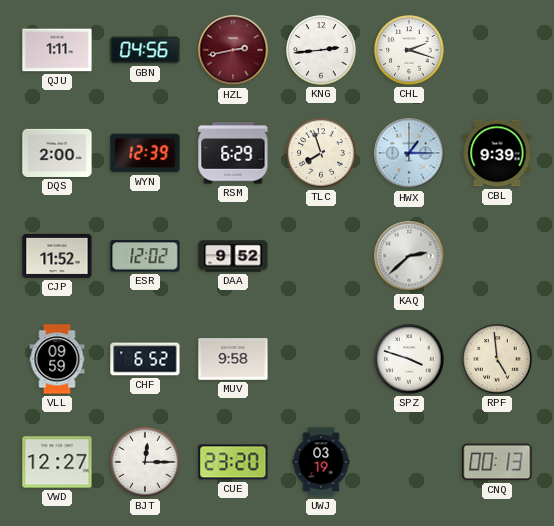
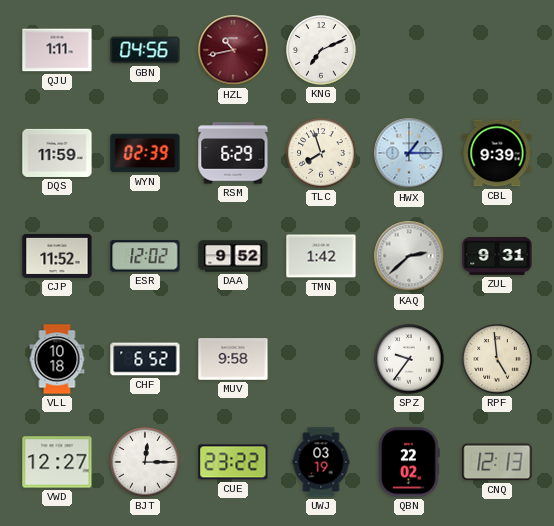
HZL: 2:43 -> 10:43
KNG: 2:44 -> 7:11
CHL: 2:18 -> none
DQS: 2:00 -> 11:59
WYN: 12:39 -> 02:39
TMN: none -> 1:42
ZUL: none -> 9:31
VLL: 09:59 -> 10:18
SPZ: 3:48 -> 9:36
CUE: 23:20 -> 23:22
QBN: none -> 22:02
CNQ: 00:13 -> 12:13
